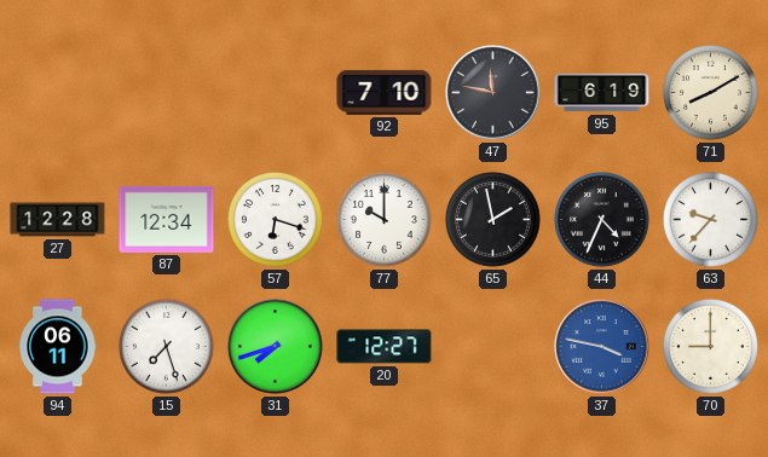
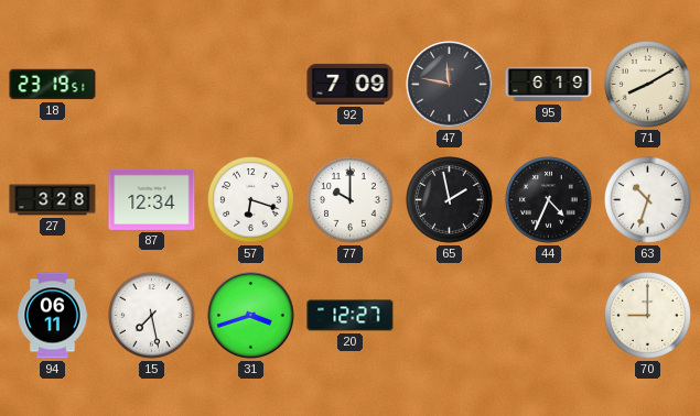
18: none -> 23:19
92: 7:10 -> 7:09
27: 12:28 -> 3:28
63: 9:37 -> 10:33
15: 7:27 -> 7:28
31: 7:42 -> 3:42
37: 3:47 -> none
